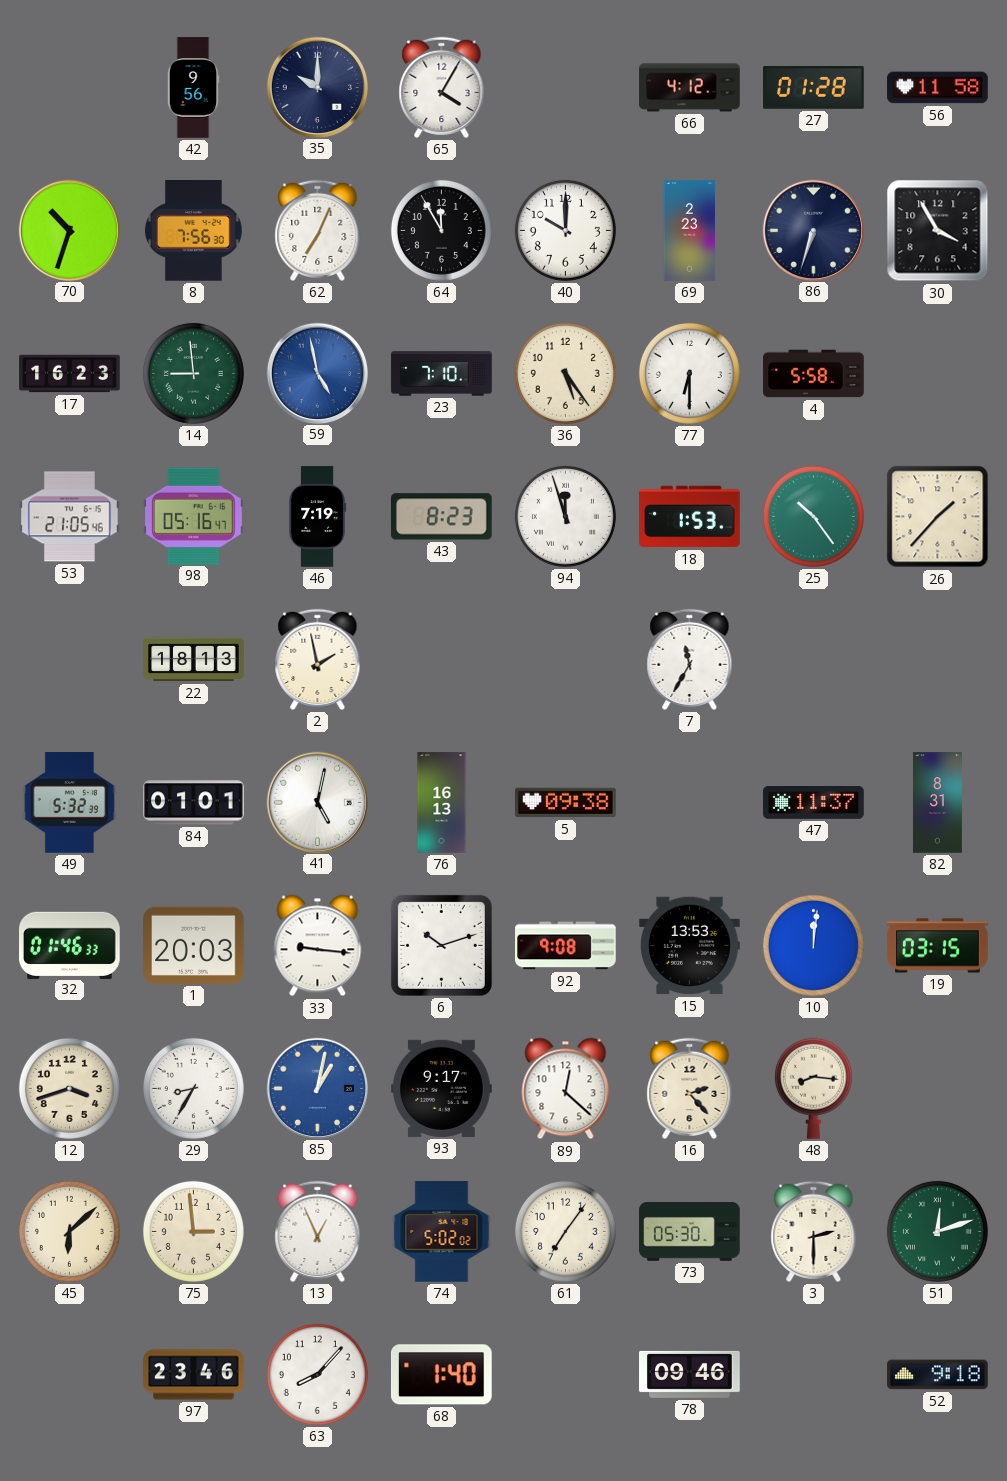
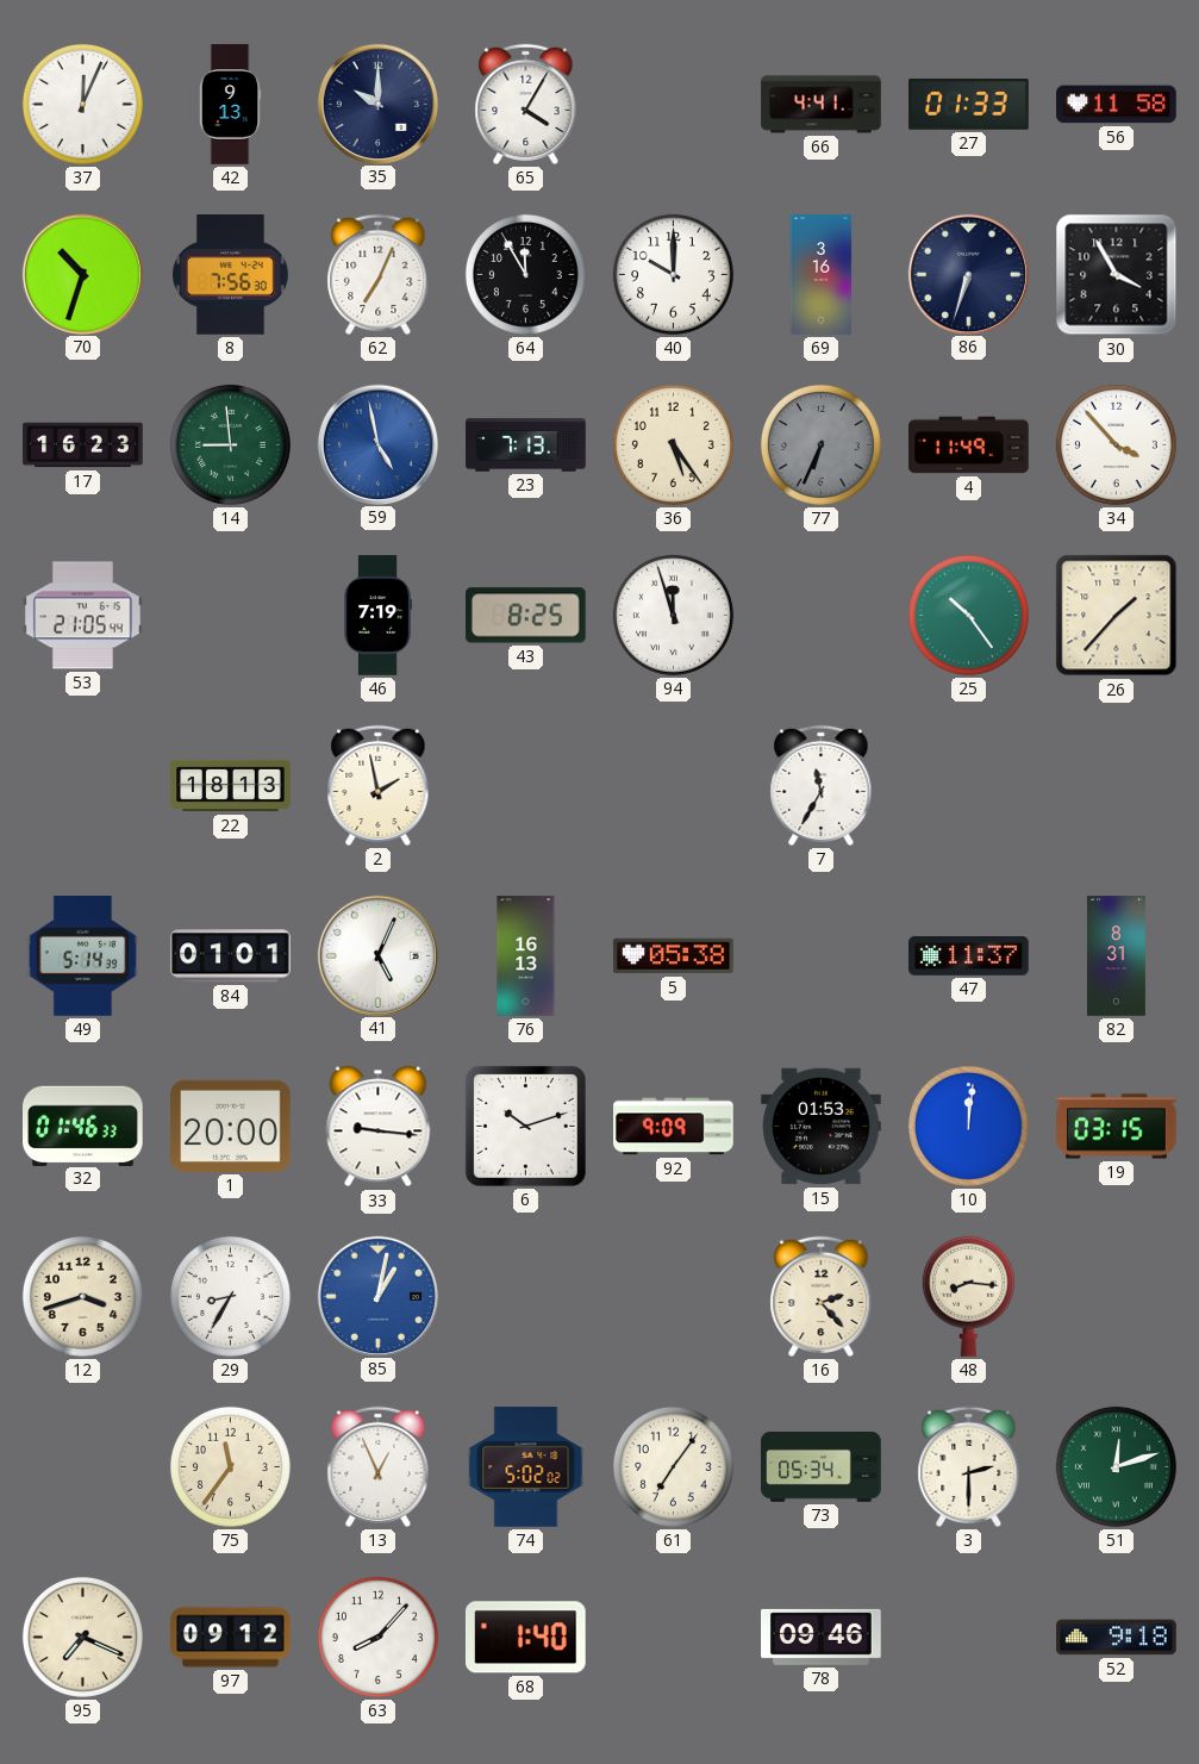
37: none -> 12:04
42: 9:56 -> 9:13
66: 4:12 -> 4:41
27: 01:28 -> 01:33
69: 2:23 -> 3:16
23: 7:10 -> 7:13
77: 6:30 -> 6:34
77 dial: white -> grey
4: 5:58 -> 11:49
34: none -> 3:53
53: 21:05:46 -> 21:05:44
98: 05:16 -> none
43: 8:23 -> 8:25
18: 1:53 -> none
49: 5:32 -> 5:14
41: 5:02 -> 5:04
5: 09:38 -> 05:38
1: 20:03 -> 20:00
92: 9:08 -> 9:09
15: 13:53 -> 01:53
93: 9:17 -> none
89: 12:22 -> none
45: 6:08 -> none
75: 2:59 -> 11:36
73: 05:30 -> 05:34
95: none -> 7:19
97: 23:46 -> 09:12
